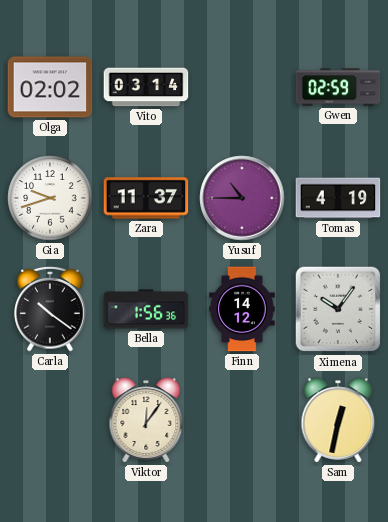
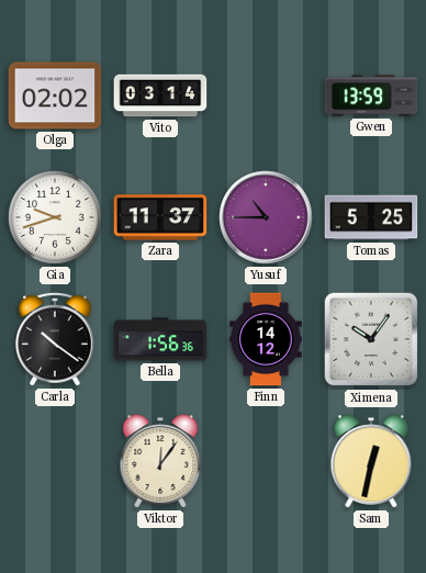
Gwen: 02:59 -> 13:59
Tomas: 4:19 -> 5:25
